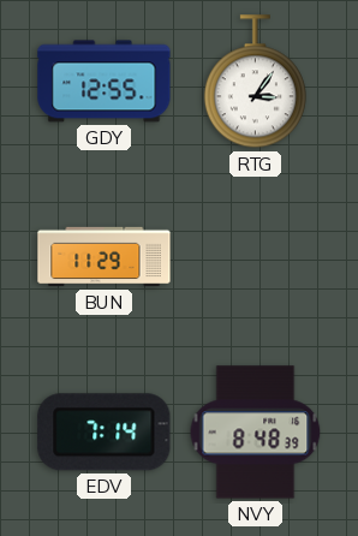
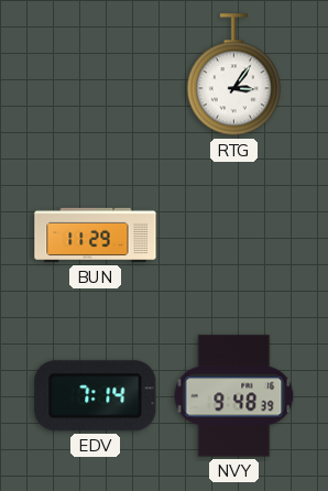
GDY: 12:55 -> none
NVY: 8:48 -> 9:48
